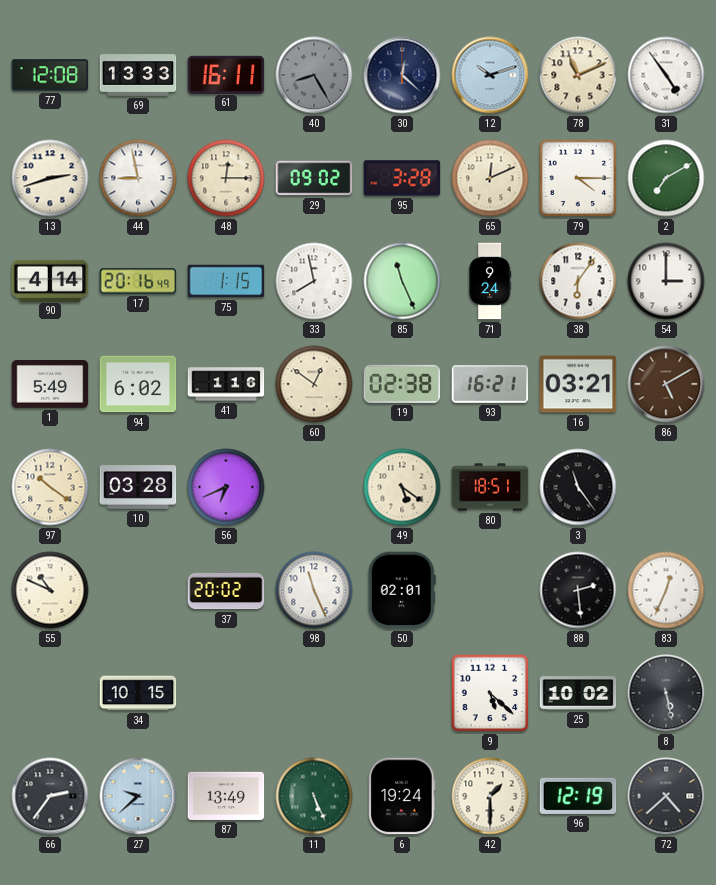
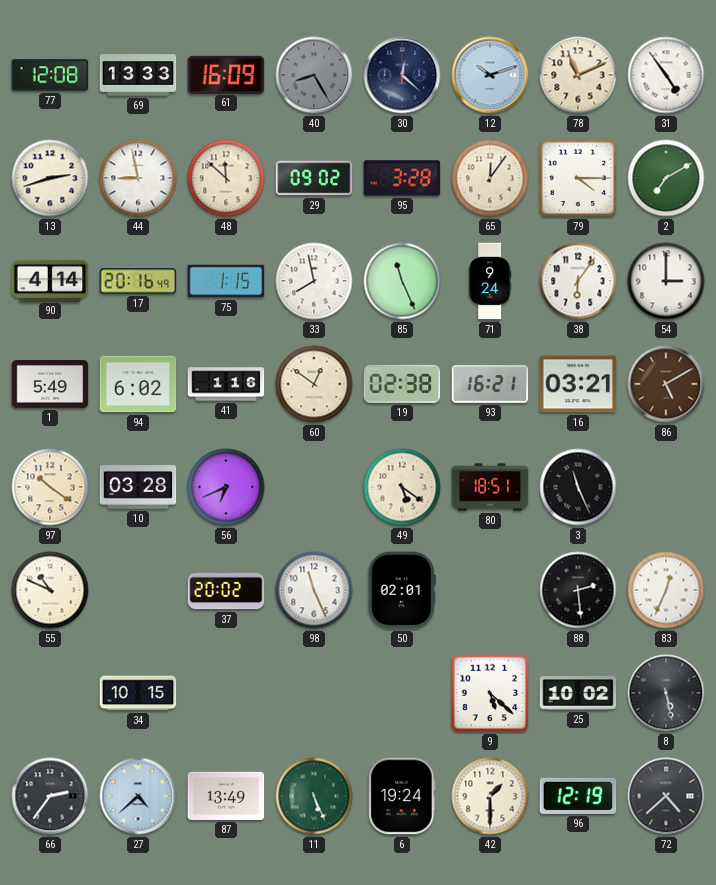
61: 16:11 -> 16:09
48: 12:15 -> 11:52
65: 12:11 -> 12:06
3: 11:24 -> 11:26
27: 9:38 -> 4:38
